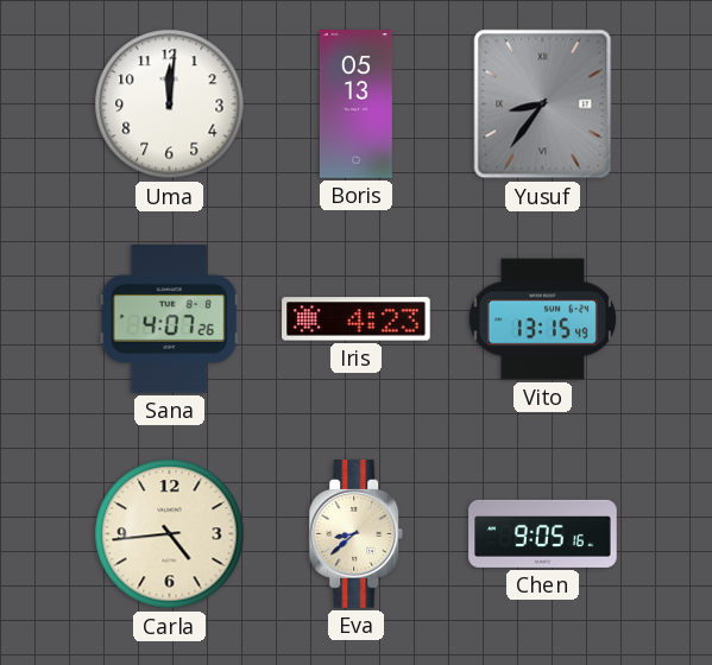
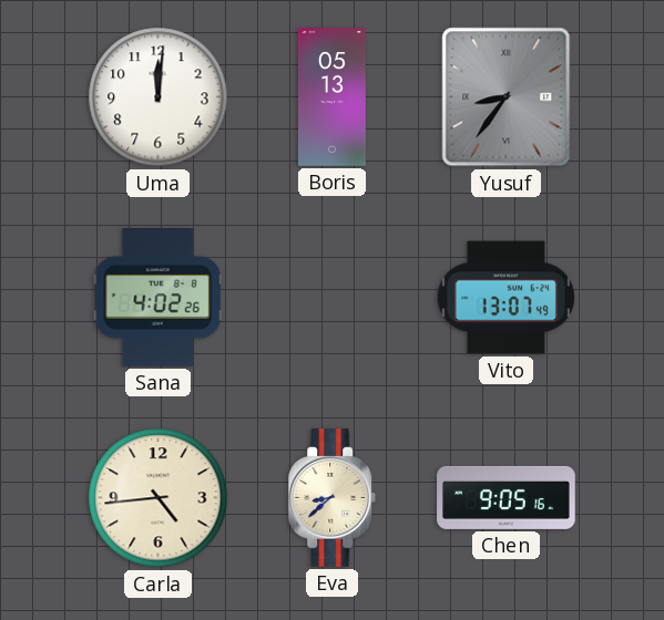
Sana: 4:07 -> 4:02
Iris: 4:23 -> none
Vito: 13:15 -> 13:07
